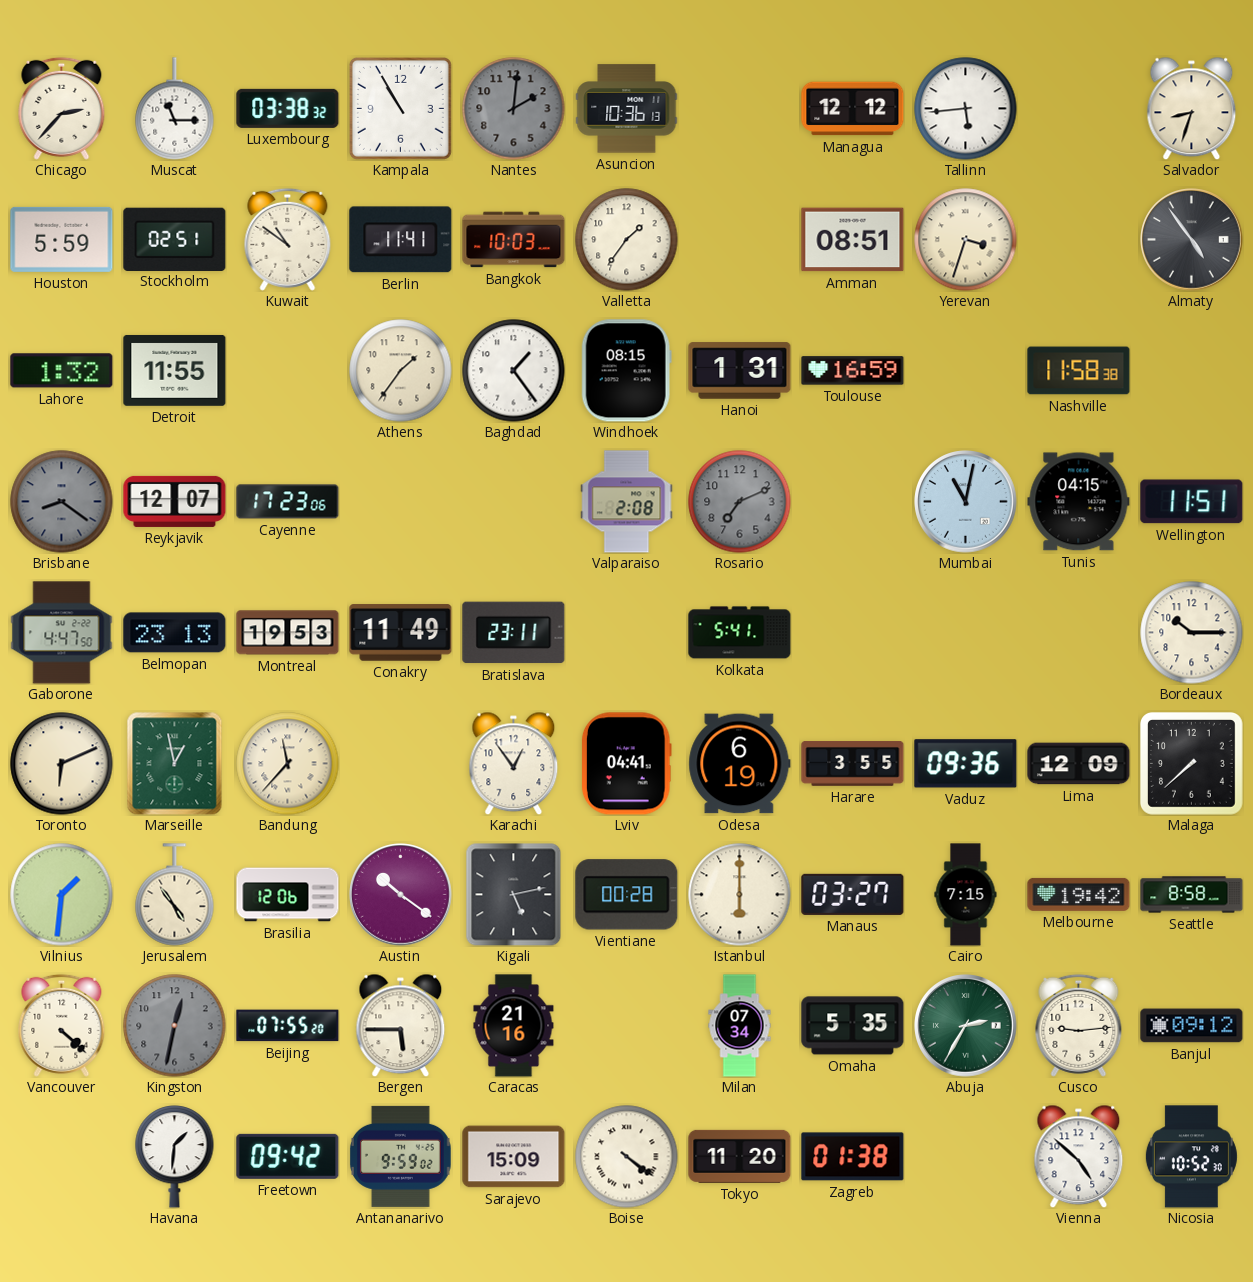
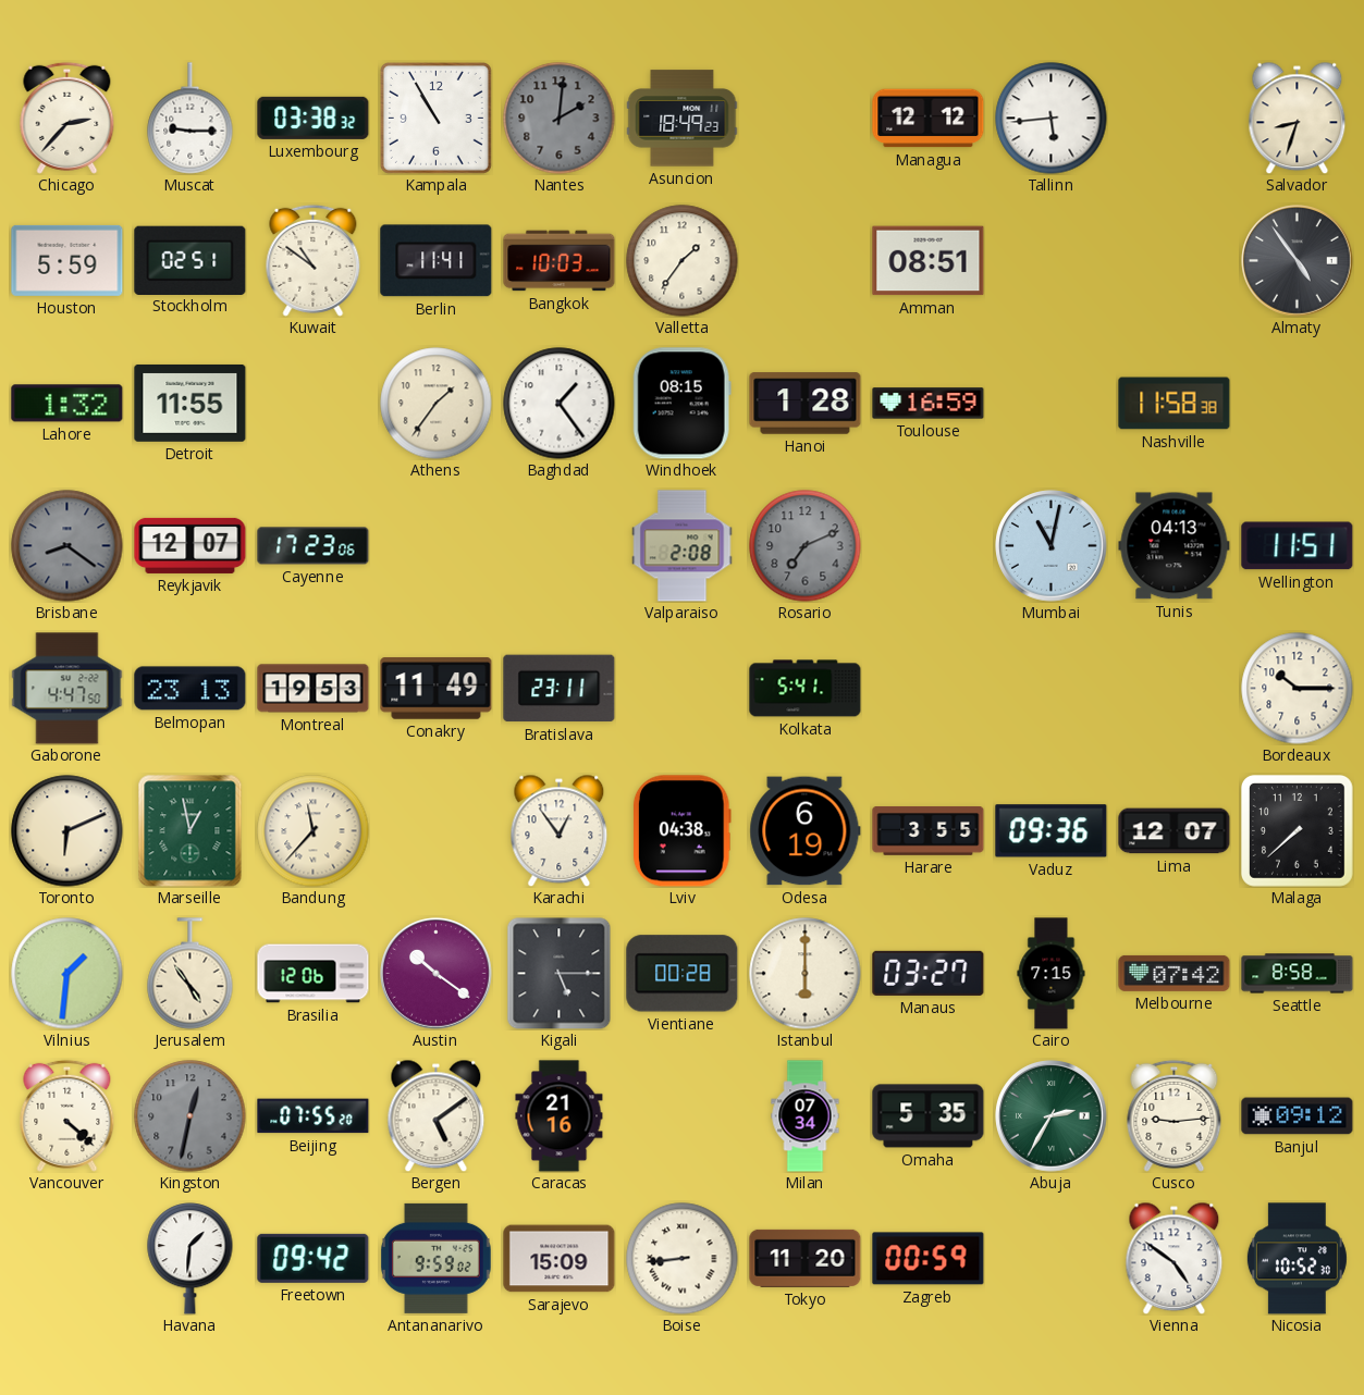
Muscat: 11:15 -> 9:15
Asuncion: 10:36 -> 18:49
Yerevan: 3:33 -> none
Hanoi: 1:31 -> 1:28
Tunis: 04:15 -> 04:13
Lviv: 04:41 -> 04:38
Lima: 12:09 -> 12:07
Kigali: 5:13 -> 5:15
Melbourne: 19:42 -> 07:42
Bergen: 5:45 -> 5:09
Boise: 4:21 -> 8:44
Zagreb: 01:38 -> 00:59
Vienna: 4:52 -> 4:51
